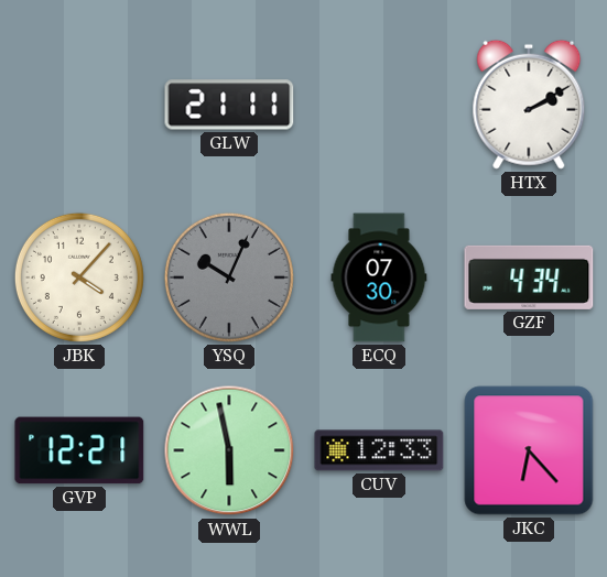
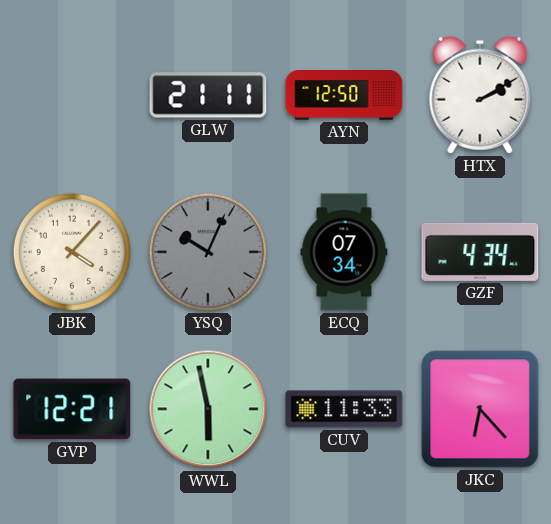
AYN: none -> 12:50
ECQ: 07:30 -> 07:34
CUV: 12:33 -> 11:33
